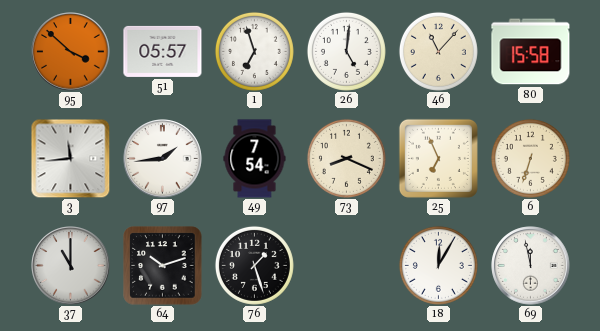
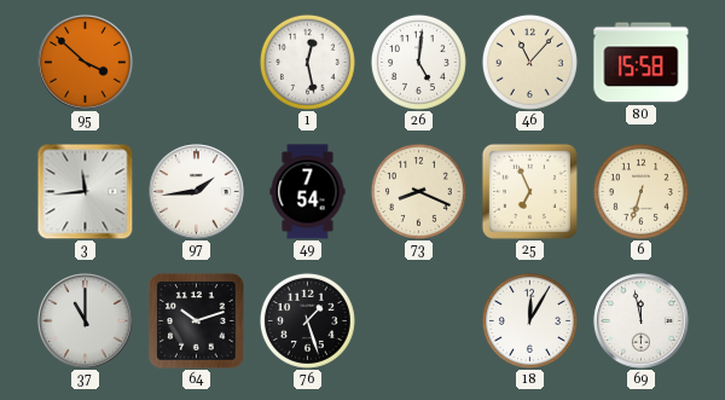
51: 05:57 -> none
1: 6:57 -> 12:28
